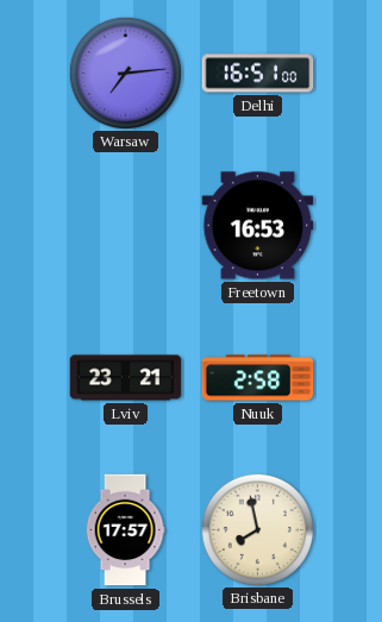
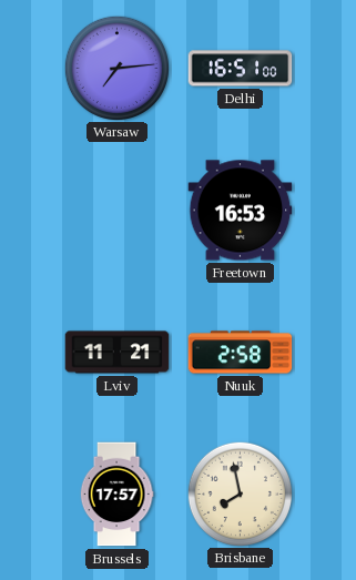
Lviv: 23:21 -> 11:21
